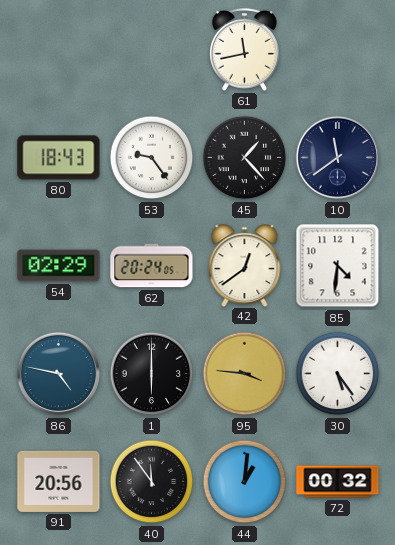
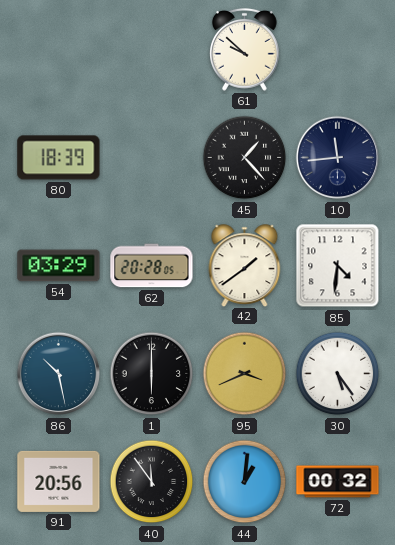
61: 11:43 -> 9:52
80: 18:43 -> 18:39
53: 9:24 -> none
10: 11:39 -> 11:44
54: 02:29 -> 03:29
62: 20:24 -> 20:28
42: 12:39 -> 1:39
86: 4:47 -> 10:28
95: 3:46 -> 3:41
